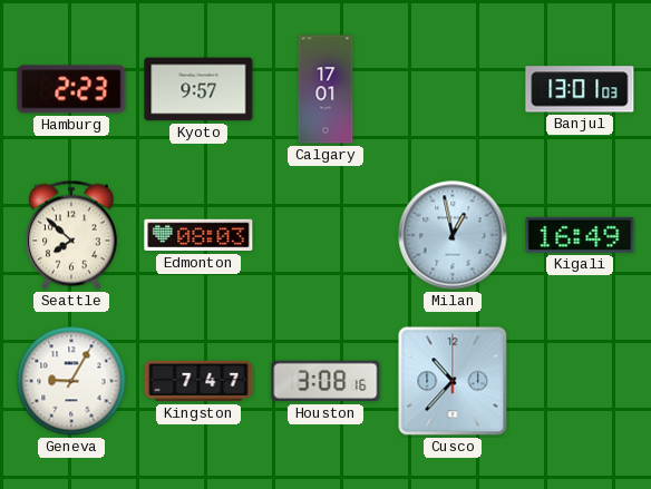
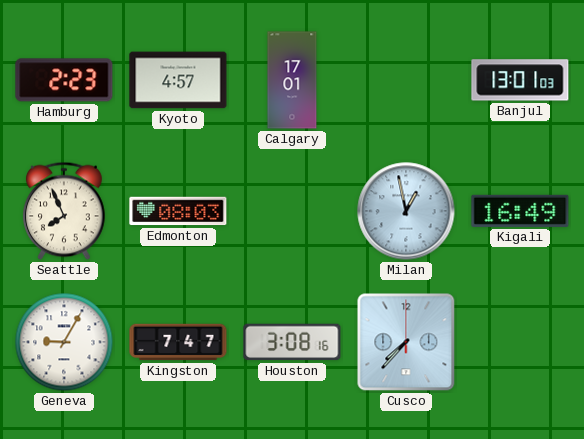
Kyoto: 9:57 -> 4:57
Seattle: 7:52 -> 7:56
Cusco: 10:37 -> 7:37
